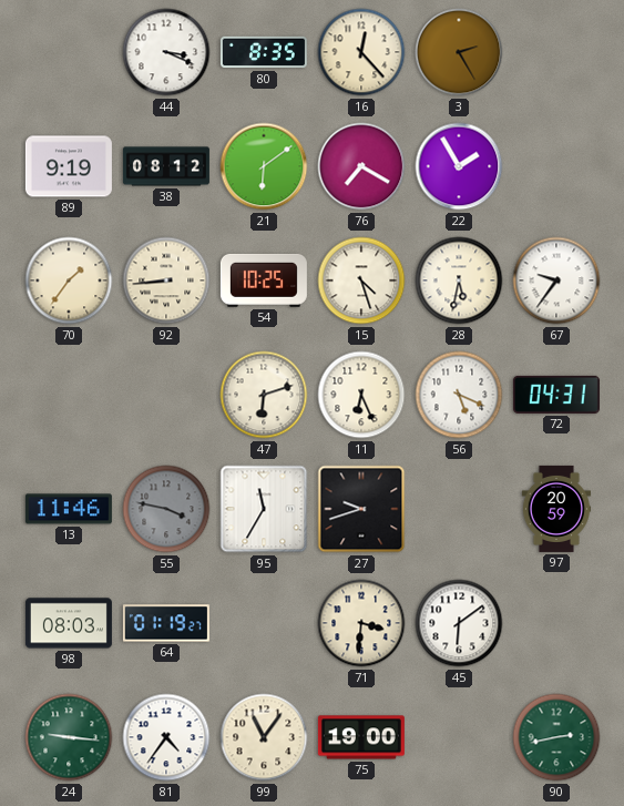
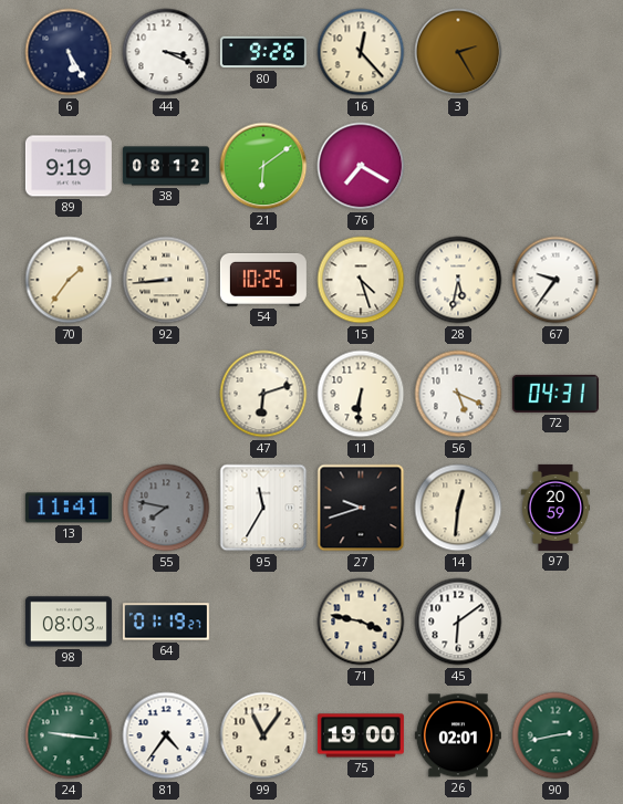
6: none -> 5:25
80: 8:35 -> 9:26
22: 1:55 -> none
11: 6:26 -> 6:31
13: 11:46 -> 11:41
55: 3:47 -> 7:47
14: none -> 12:31
71: 3:31 -> 3:47
26: none -> 02:01
